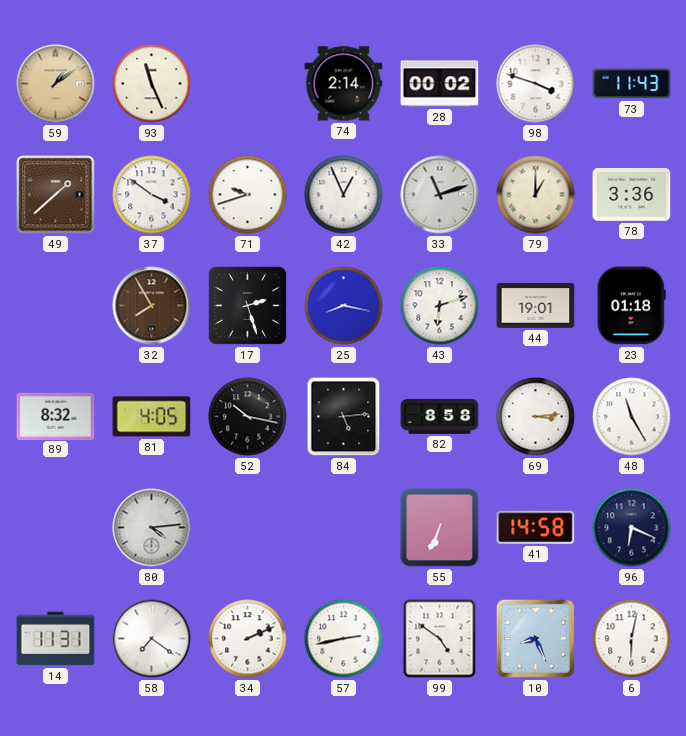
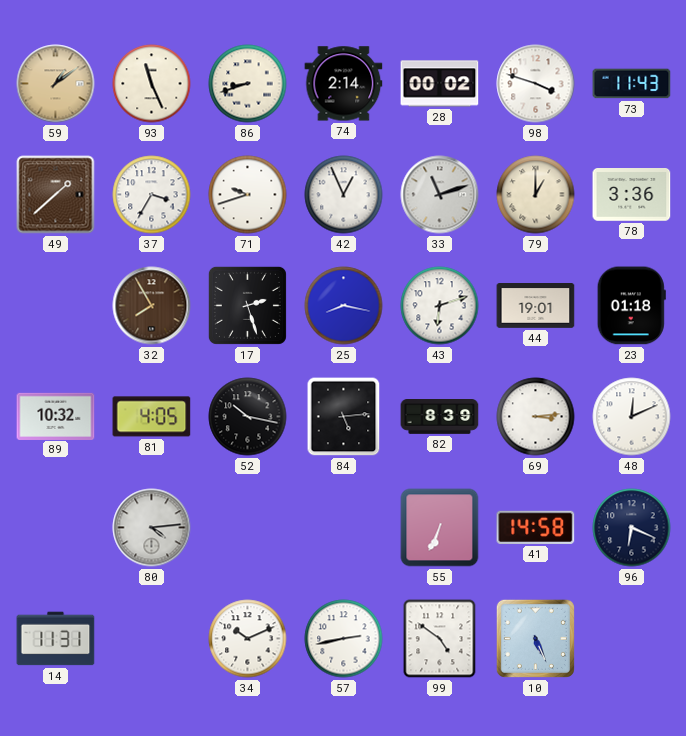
86: none -> 8:42
37: 3:51 -> 3:35
89: 8:32 -> 10:32
82: 8:58 -> 8:39
48: 11:25 -> 12:11
58: 7:21 -> none
34: 2:11 -> 10:11
10: 8:26 -> 5:26
6: 6:02 -> none
